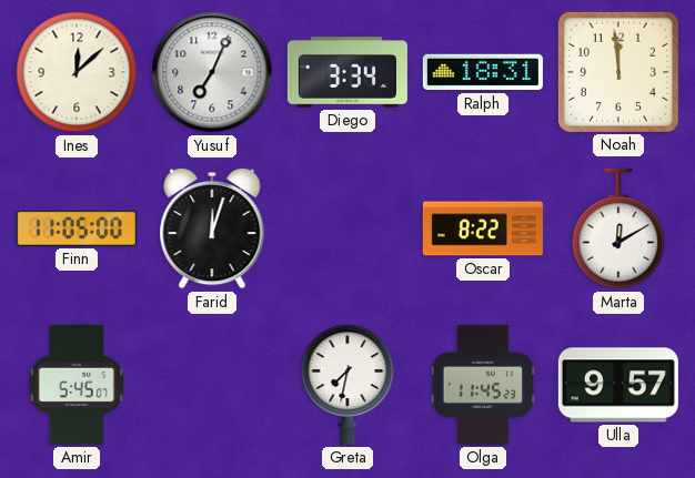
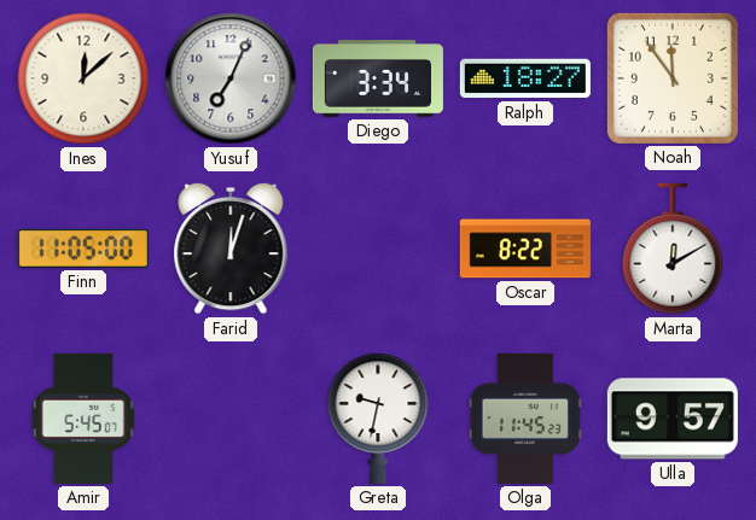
Ralph: 18:31 -> 18:27
Noah: 11:59 -> 11:54
Greta: 7:32 -> 9:32
